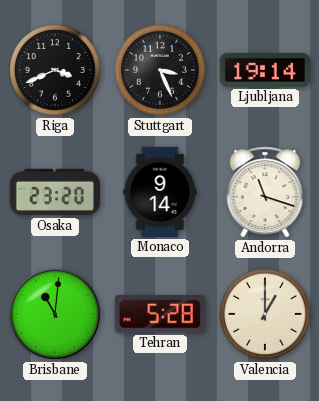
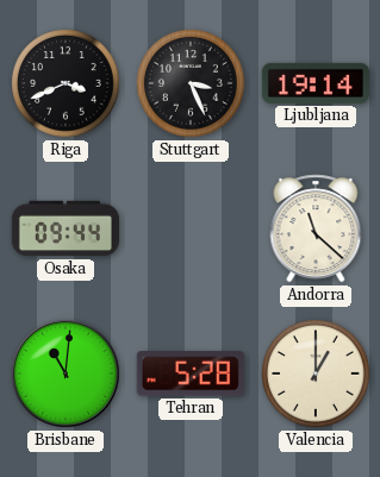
Osaka: 23:20 -> 09:44
Monaco: 9:14 -> none
Andorra: 11:18 -> 11:22
